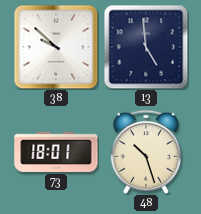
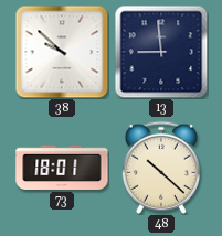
13: 4:59 -> 8:59
48: 10:27 -> 10:22
